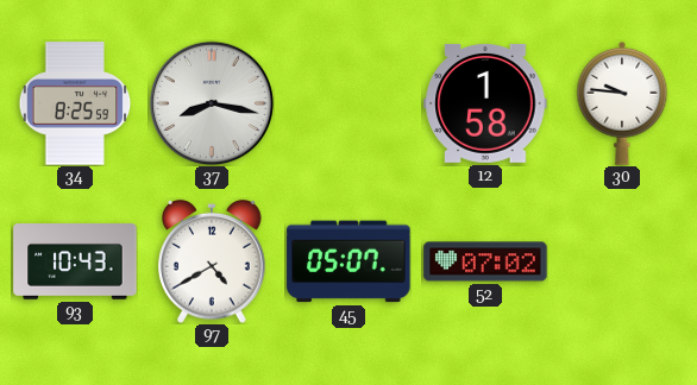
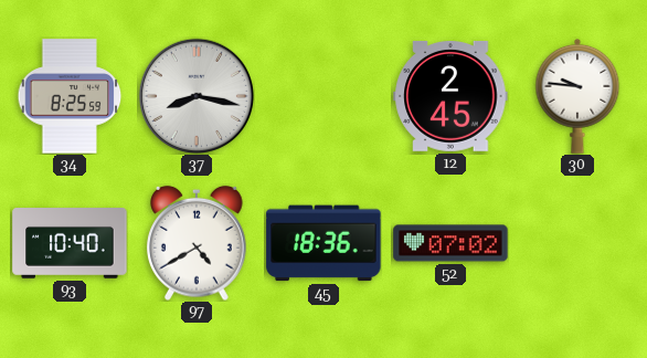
12: 1:58 -> 2:45
93: 10:43 -> 10:40
45: 05:07 -> 18:36
